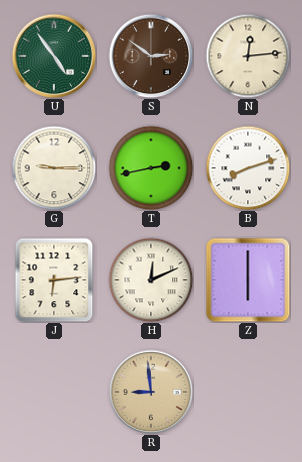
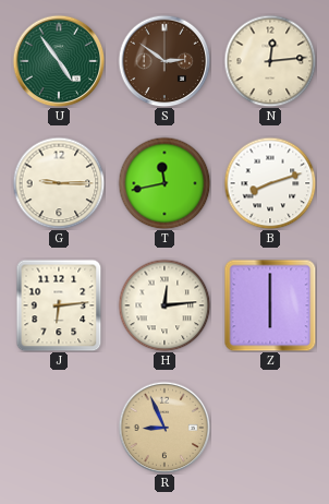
T: 2:43 -> 11:43
H: 12:11 -> 12:14
R: 8:59 -> 8:56
